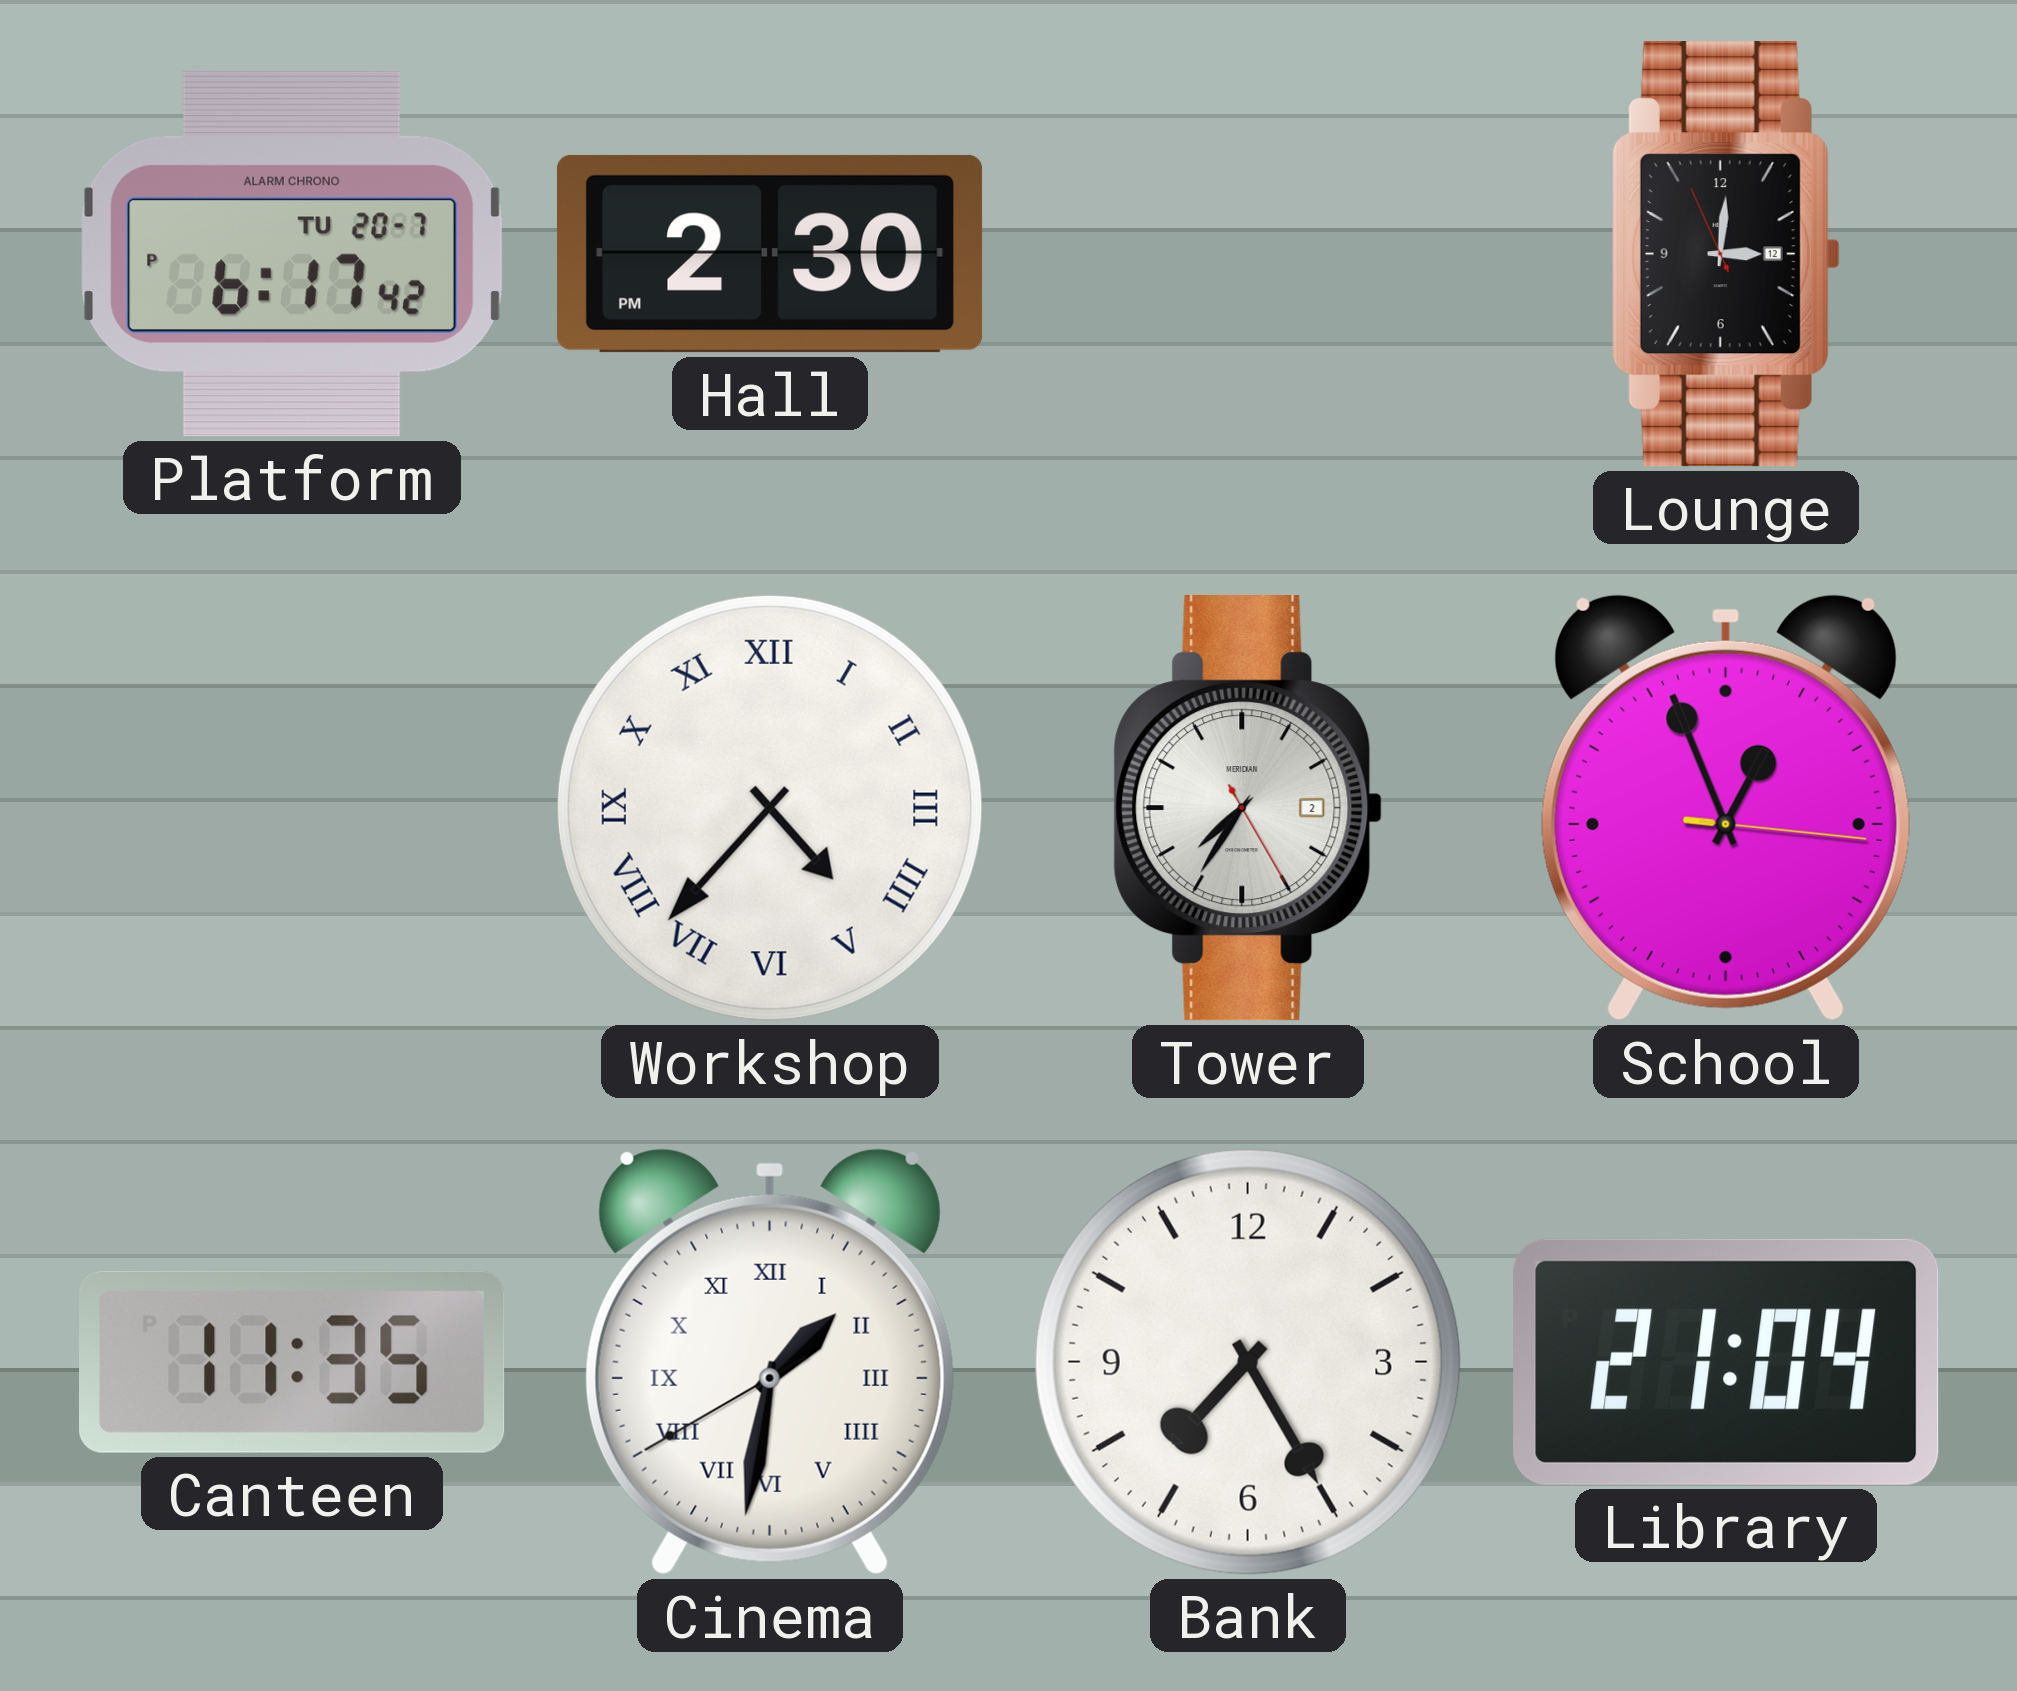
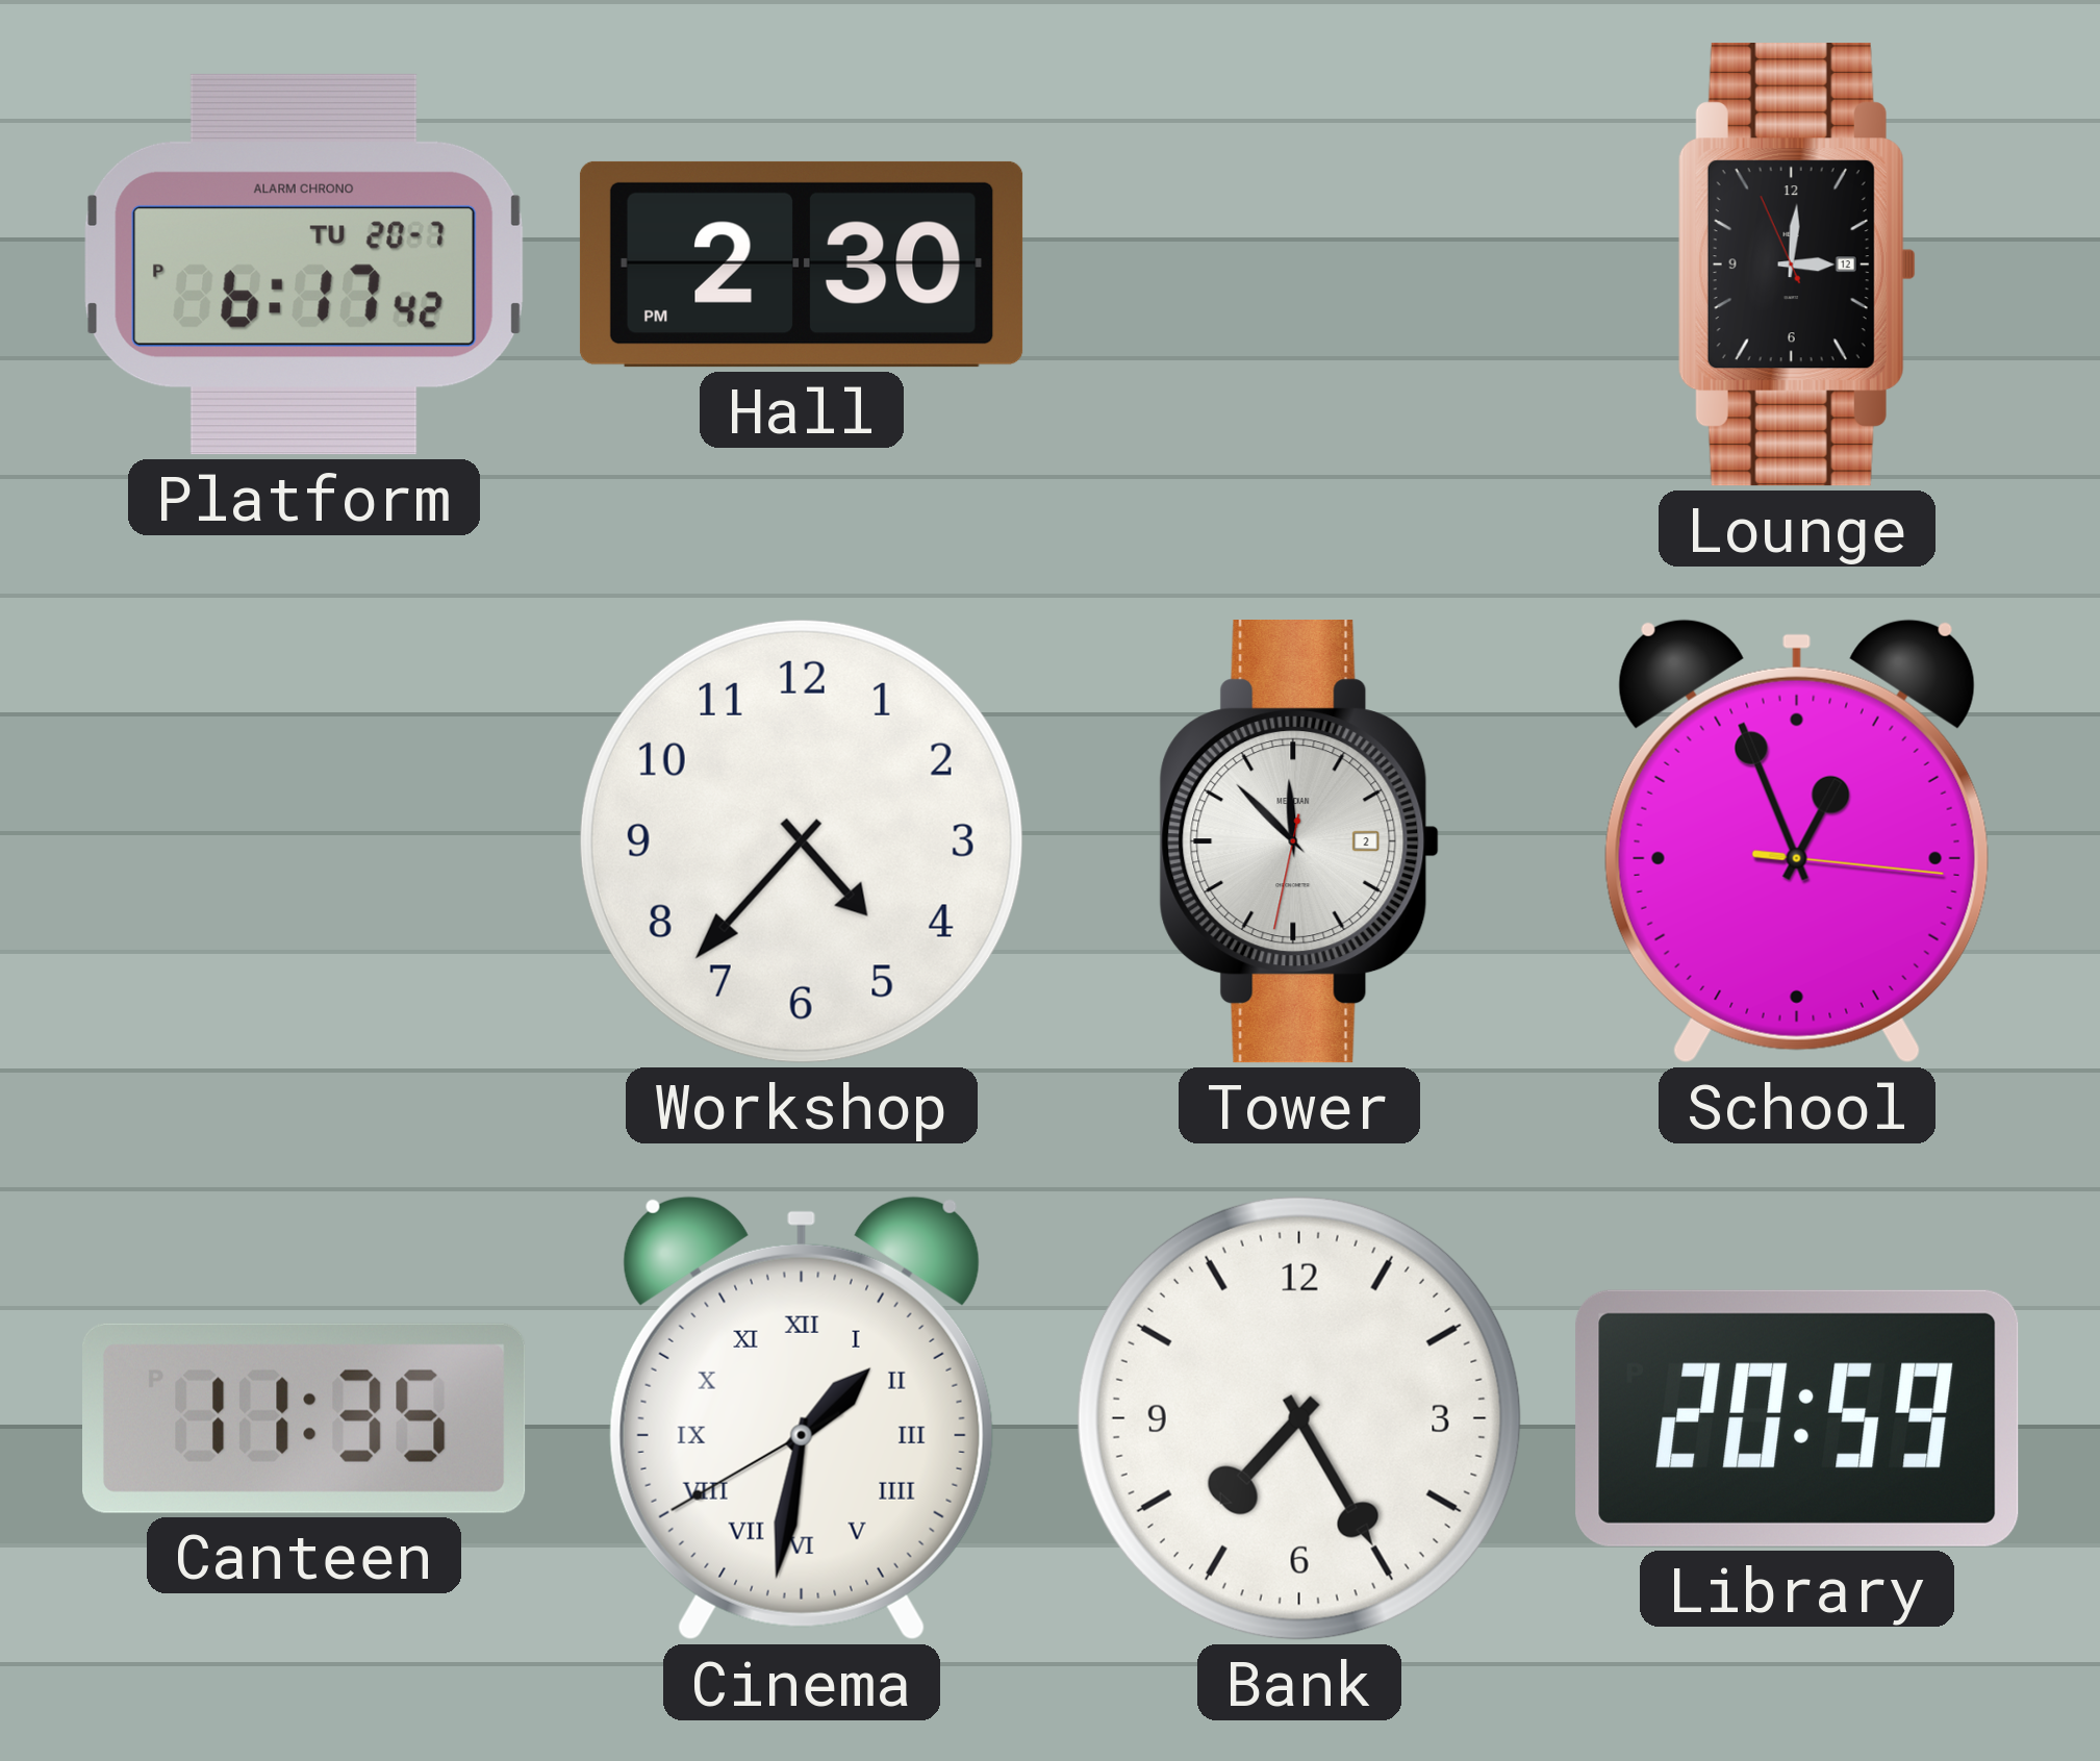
Workshop numerals: Roman -> Arabic
Tower: 7:35 -> 11:52
Library: 21:04 -> 20:59
